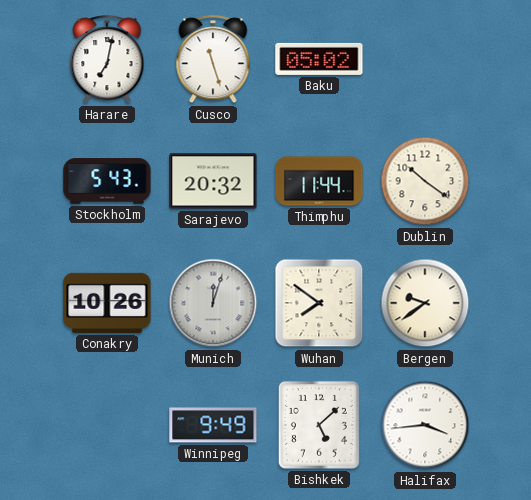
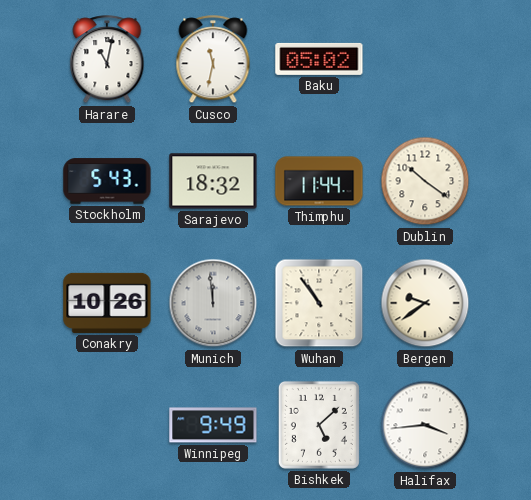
Harare: 7:02 -> 11:02
Cusco: 11:27 -> 11:32
Sarajevo: 20:32 -> 18:32
Munich: 12:03 -> 11:59
Wuhan: 7:51 -> 10:54
